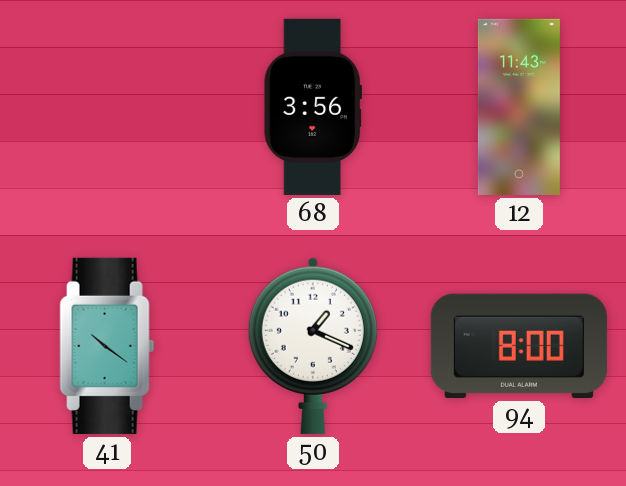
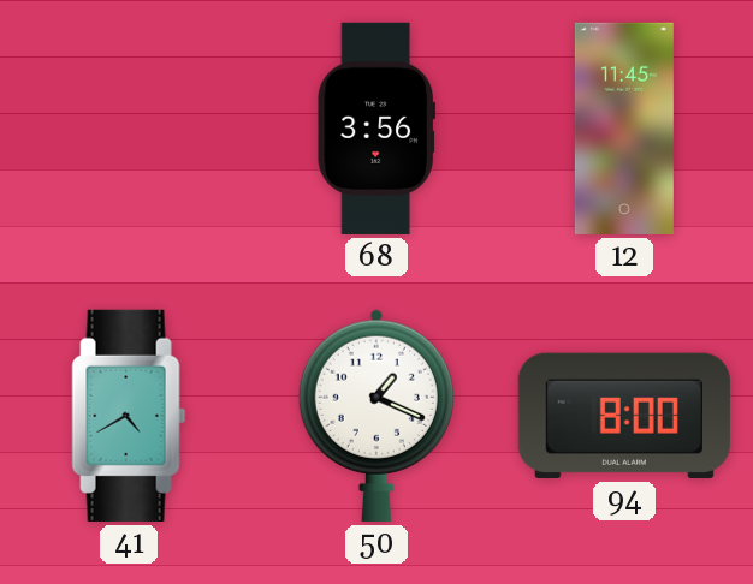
12: 11:43 -> 11:45
41: 10:21 -> 4:40
